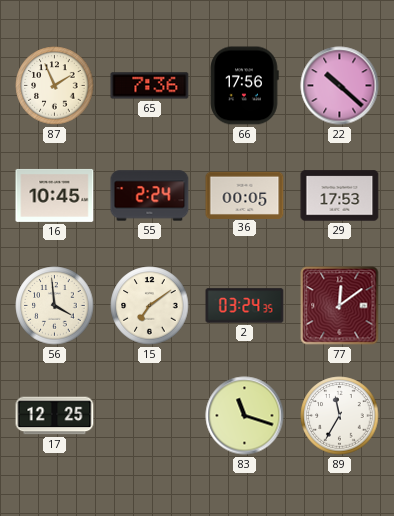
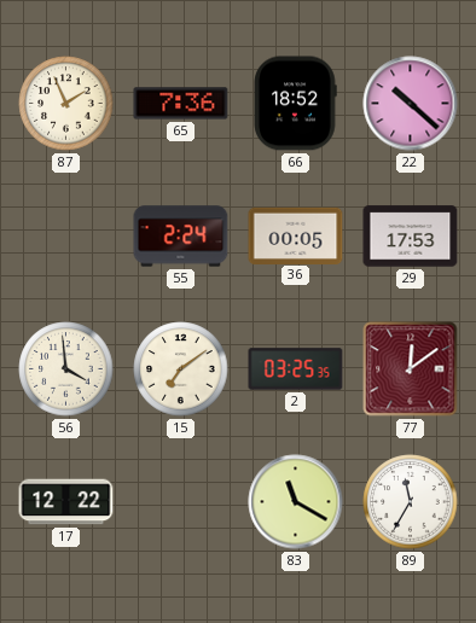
66: 17:56 -> 18:52
16: 10:45 -> none
2: 03:24 -> 03:25
17: 12:25 -> 12:22
83: 11:18 -> 11:20
